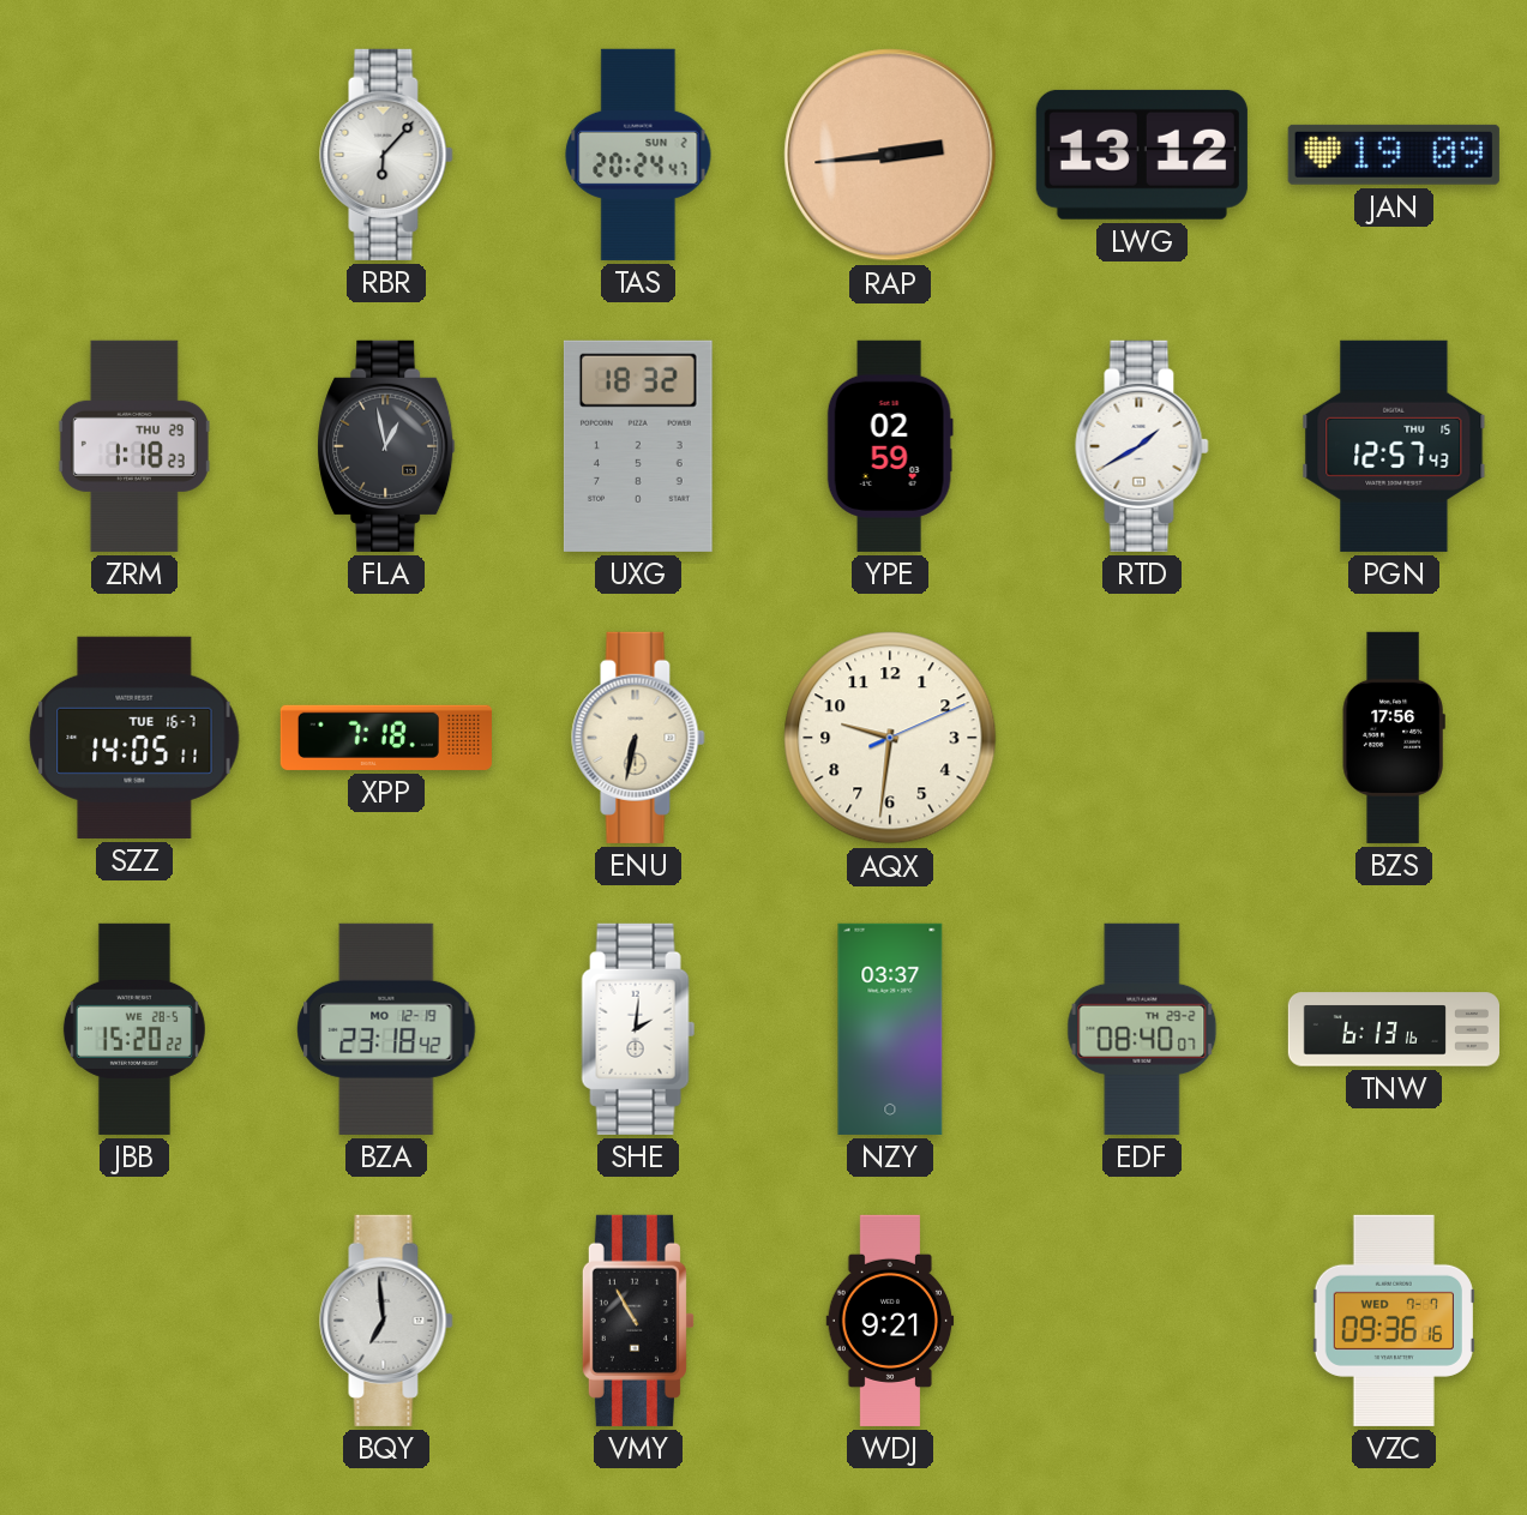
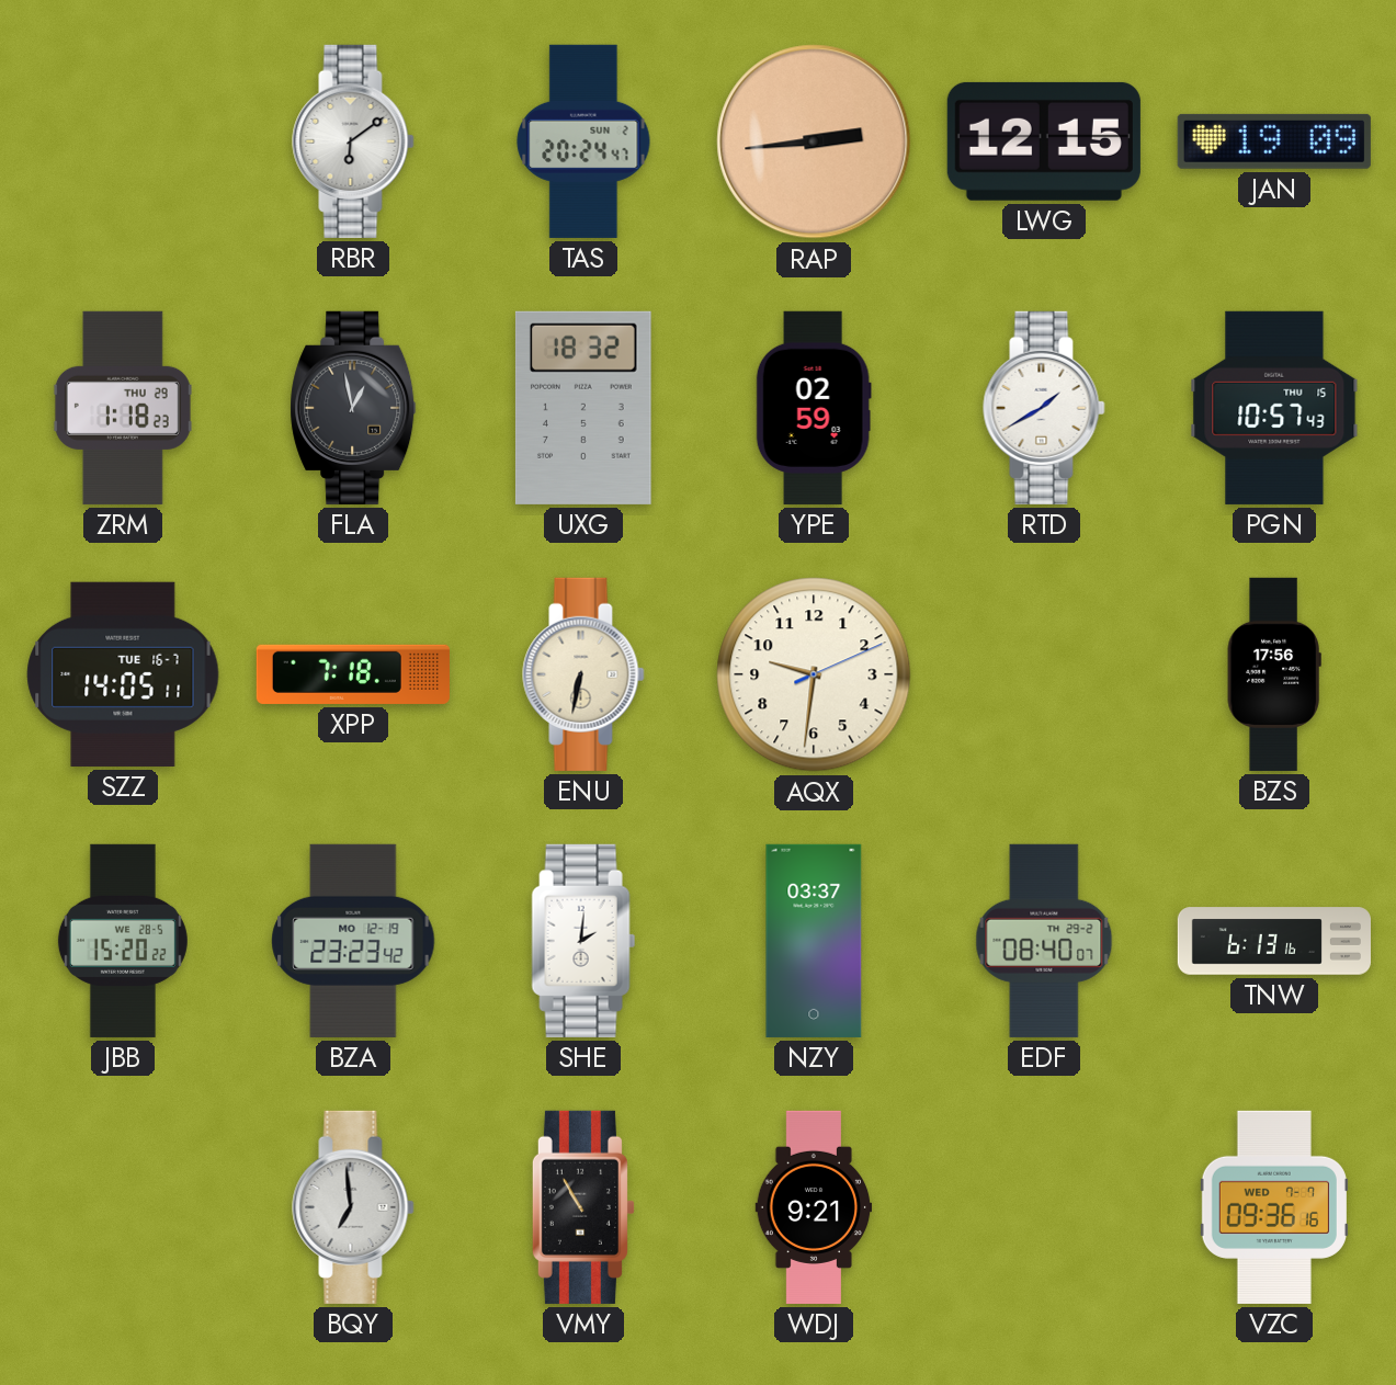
RBR: 6:07 -> 6:09
LWG: 13:12 -> 12:15
PGN: 12:57 -> 10:57
BZA: 23:18 -> 23:23
